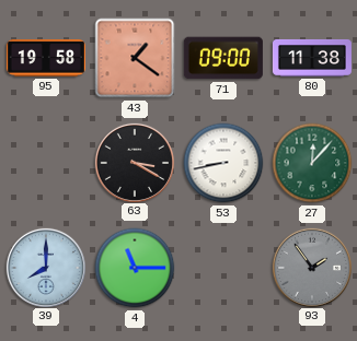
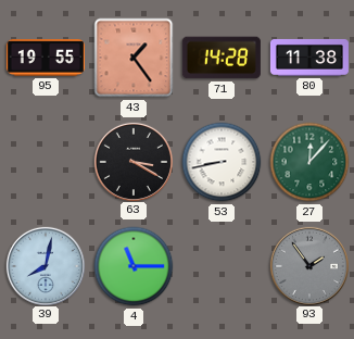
95: 19:58 -> 19:55
43: 1:21 -> 1:24
71: 09:00 -> 14:28
39: 8:00 -> 8:02
